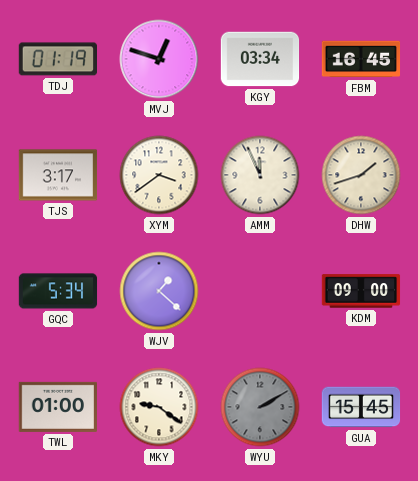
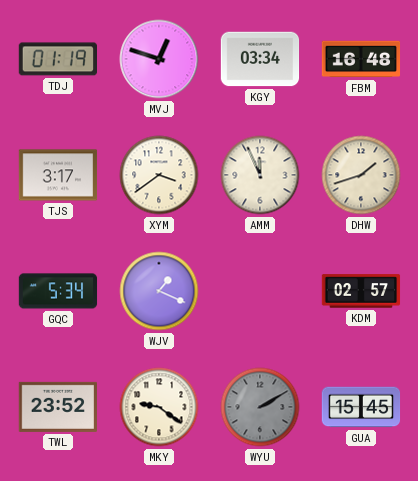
FBM: 16:45 -> 16:48
WJV: 1:22 -> 1:19
KDM: 09:00 -> 02:57
TWL: 01:00 -> 23:52
